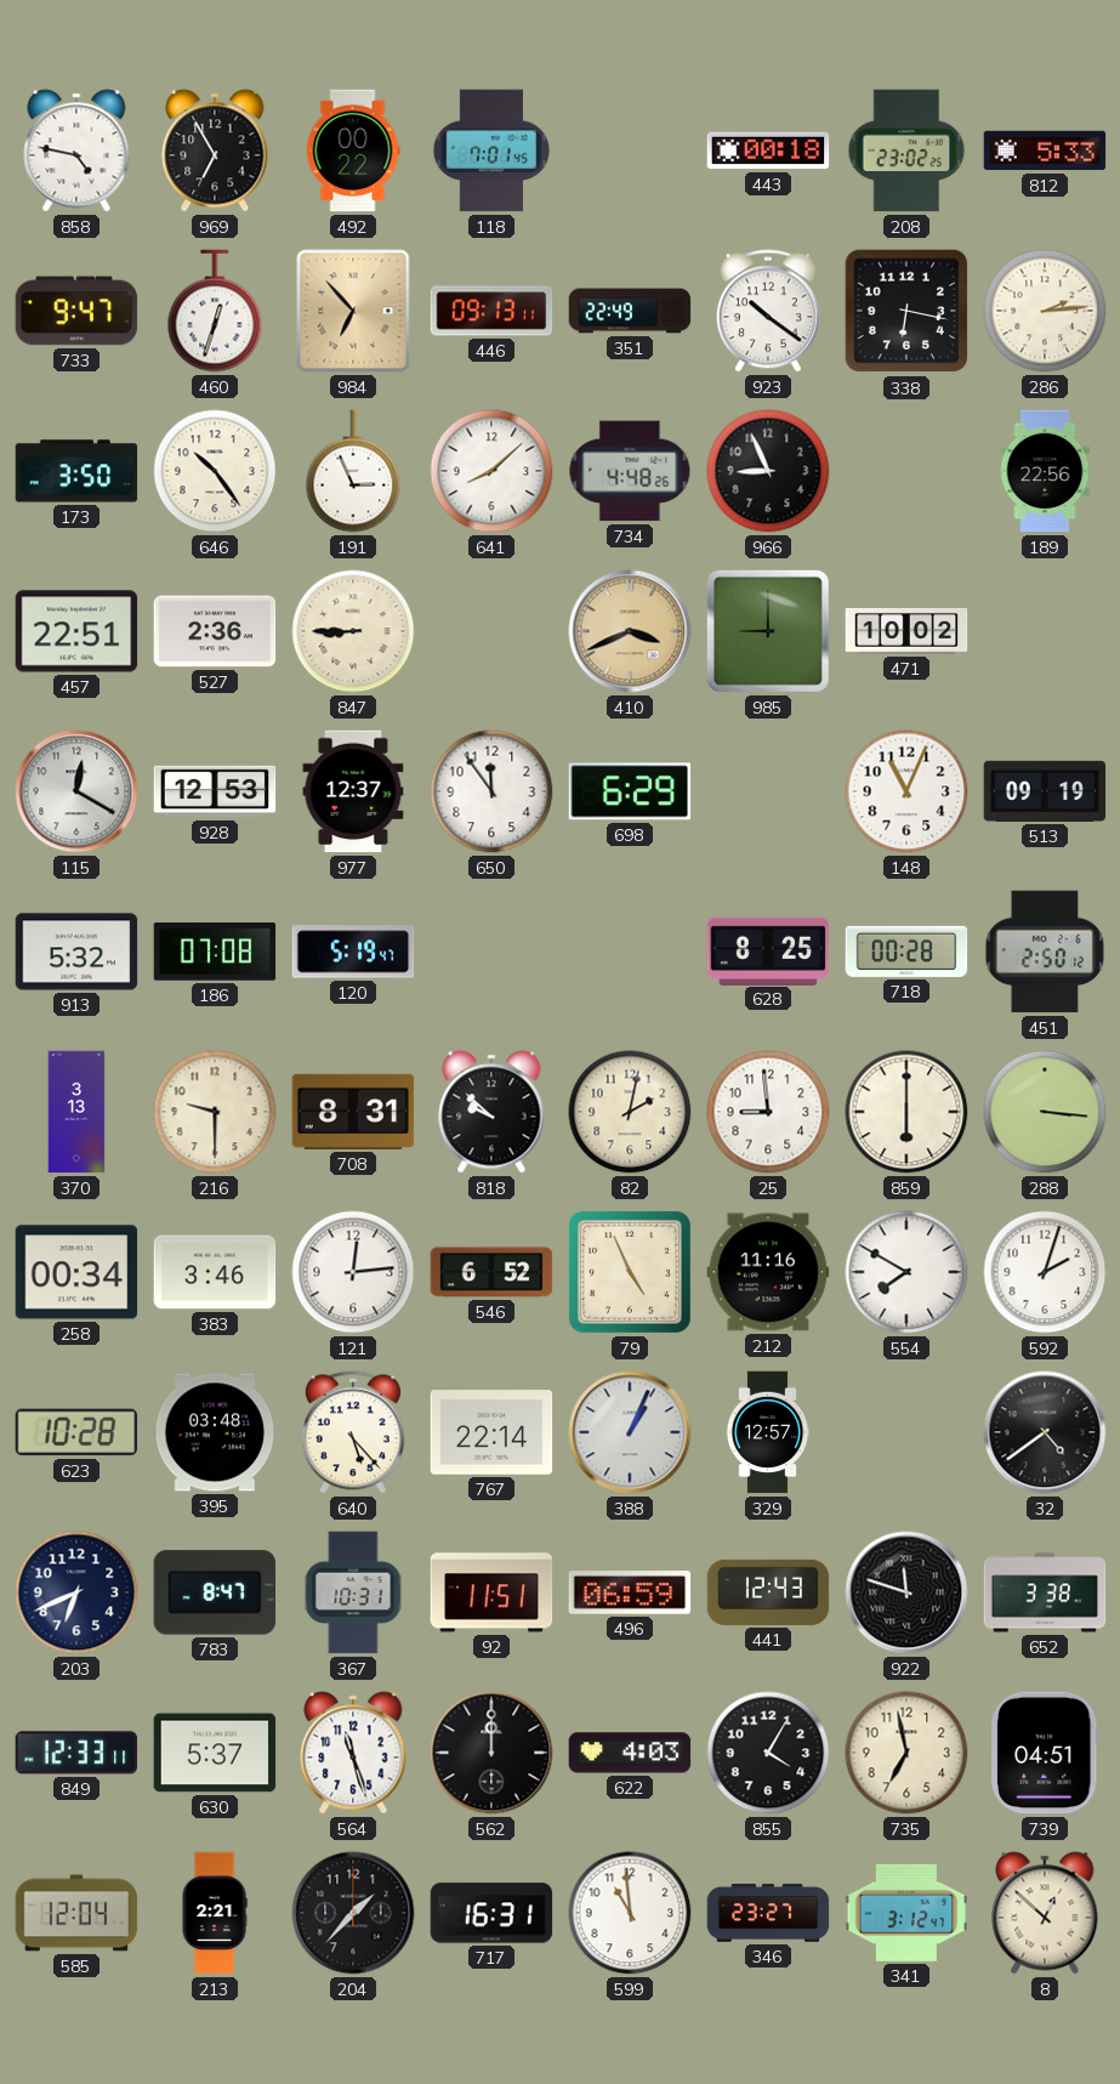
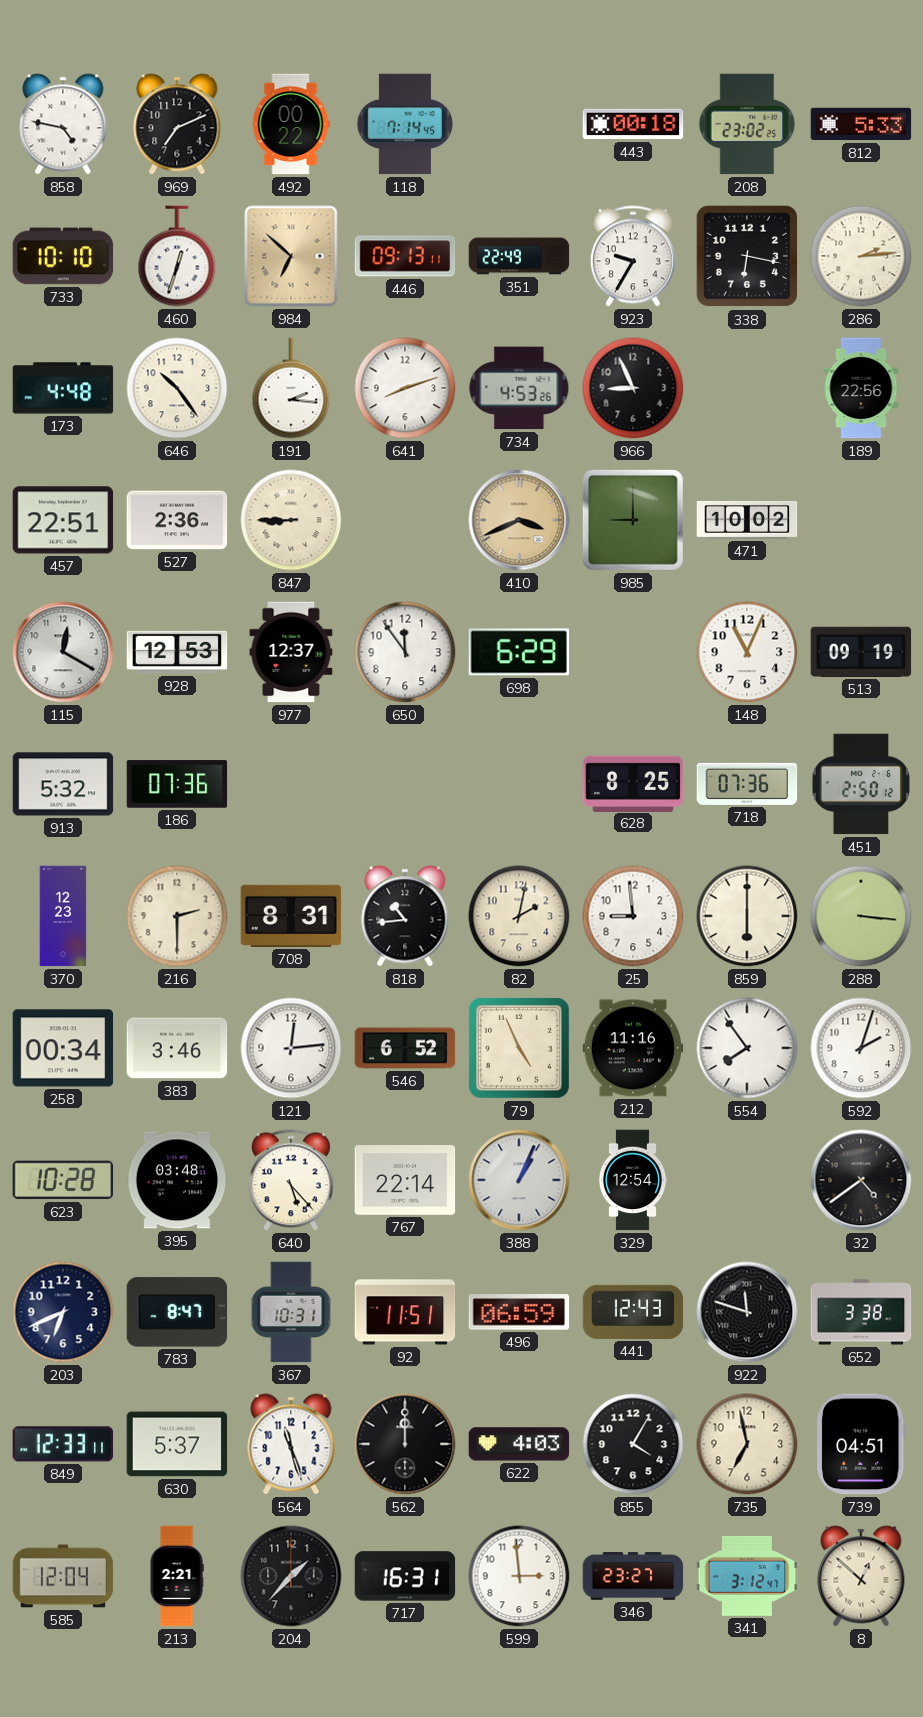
969: 6:55 -> 7:11
118: 7:01 -> 7:14
733: 9:47 -> 10:10
984: 6:53 -> 6:52
923: 10:21 -> 9:35
173: 3:50 -> 4:48
191: 2:56 -> 2:16
641: 8:08 -> 8:12
734: 4:48 -> 4:53
186: 07:08 -> 07:36
120: 5:19 -> none
718: 00:28 -> 07:36
370: 3:13 -> 12:23
216: 9:30 -> 2:30
818: 9:52 -> 10:44
554: 7:50 -> 7:54
329: 12:57 -> 12:54
599: 10:59 -> 2:59
